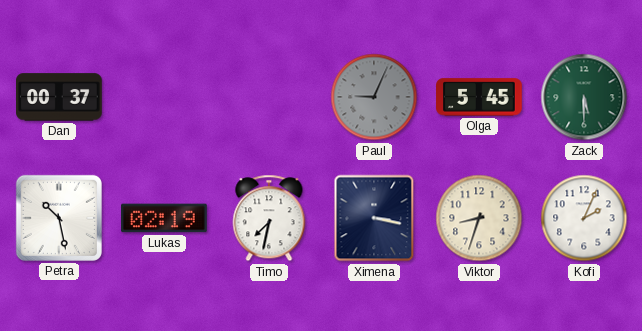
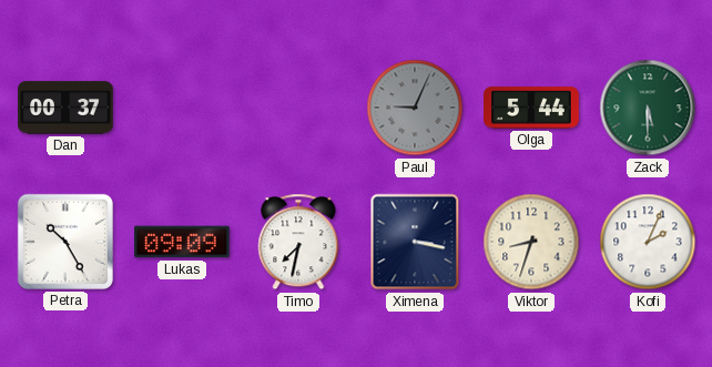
Olga: 5:45 -> 5:44
Petra: 10:28 -> 10:25
Lukas: 02:19 -> 09:09
